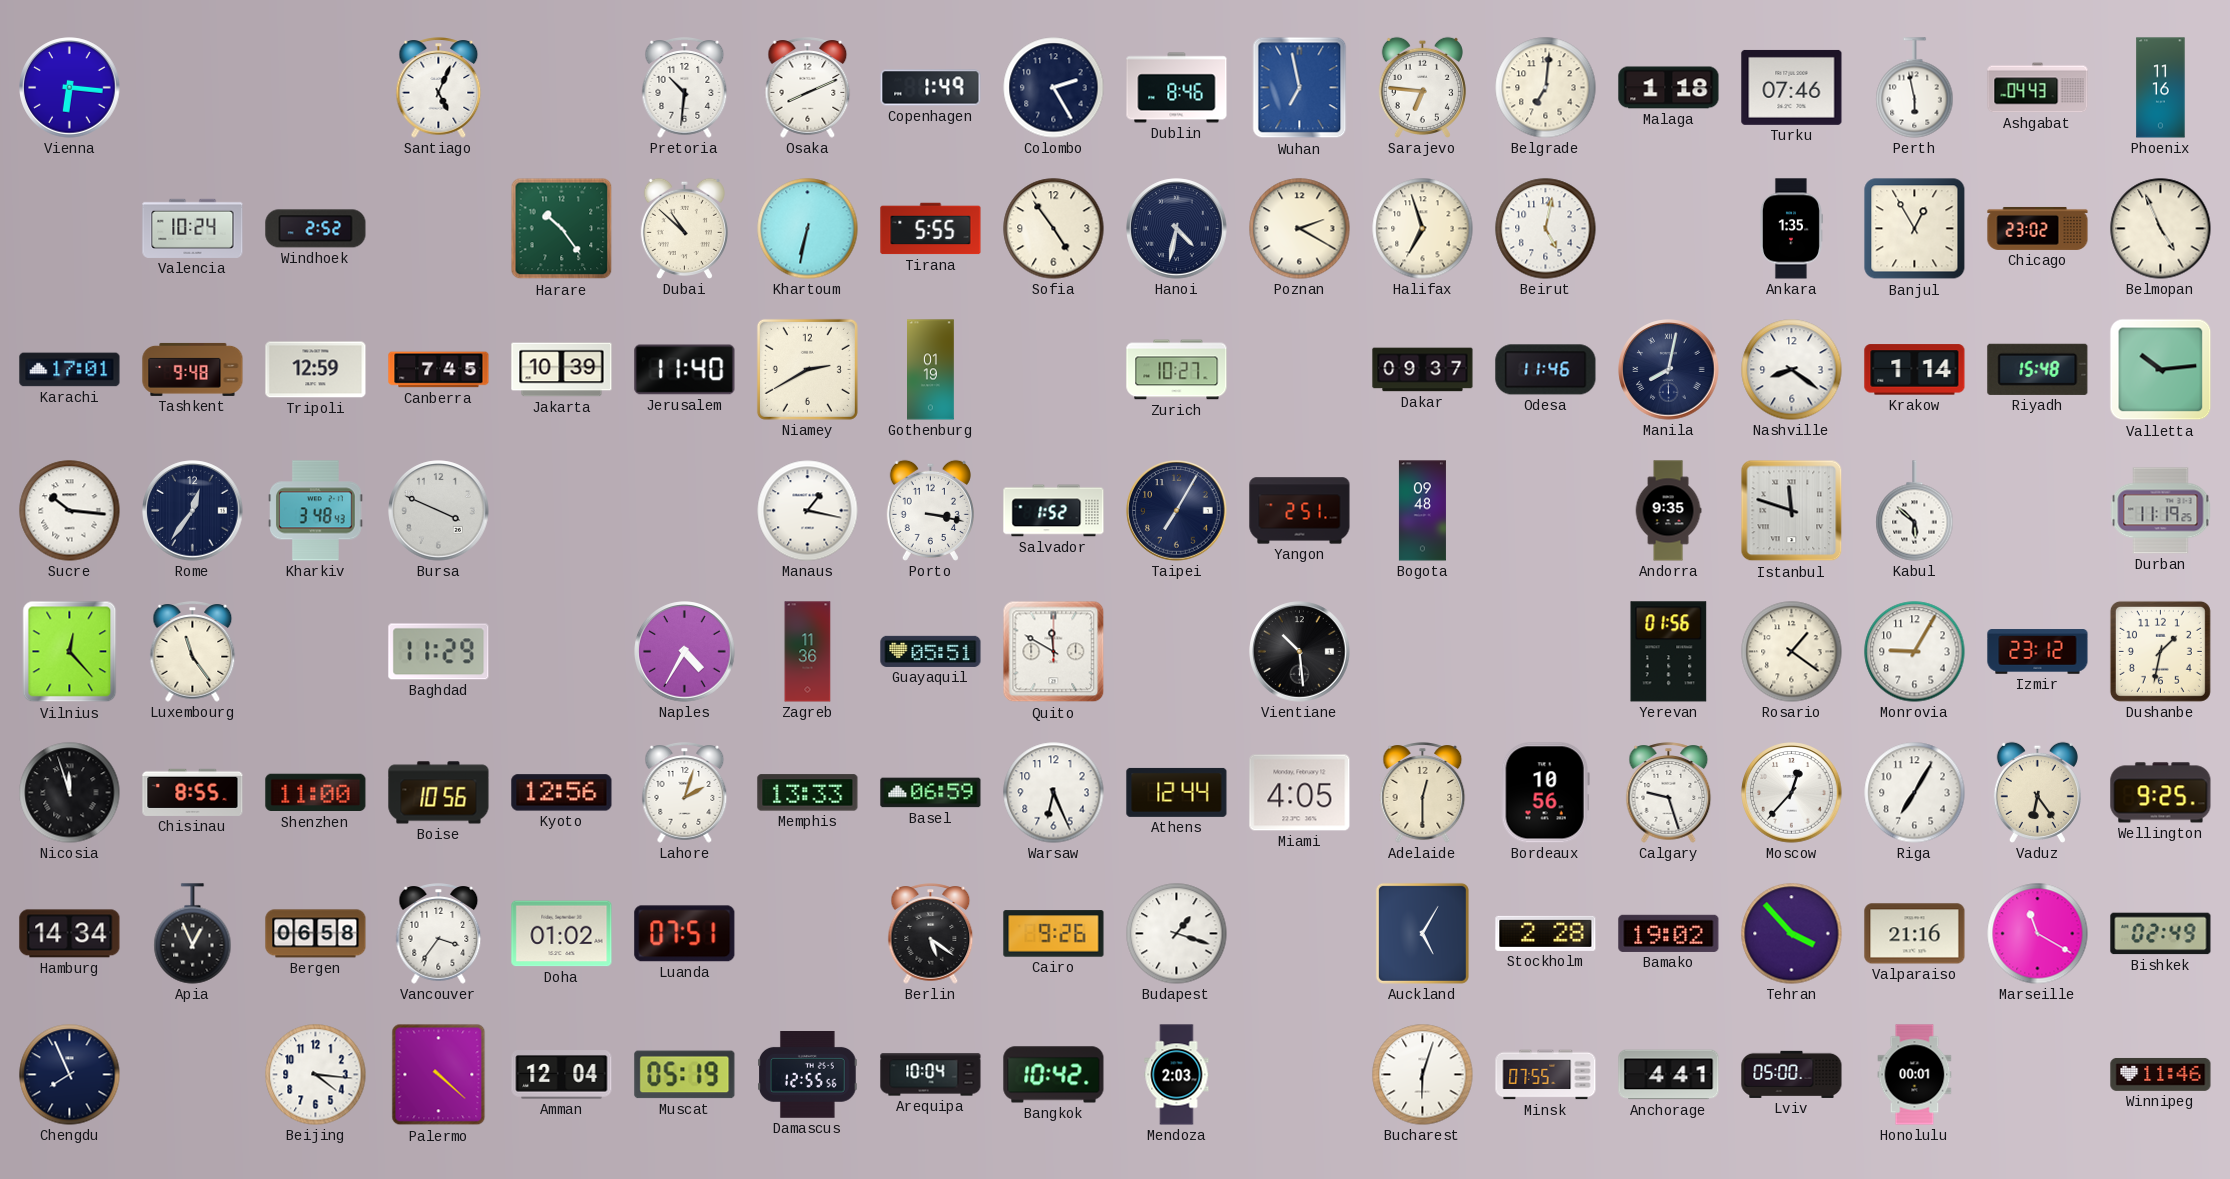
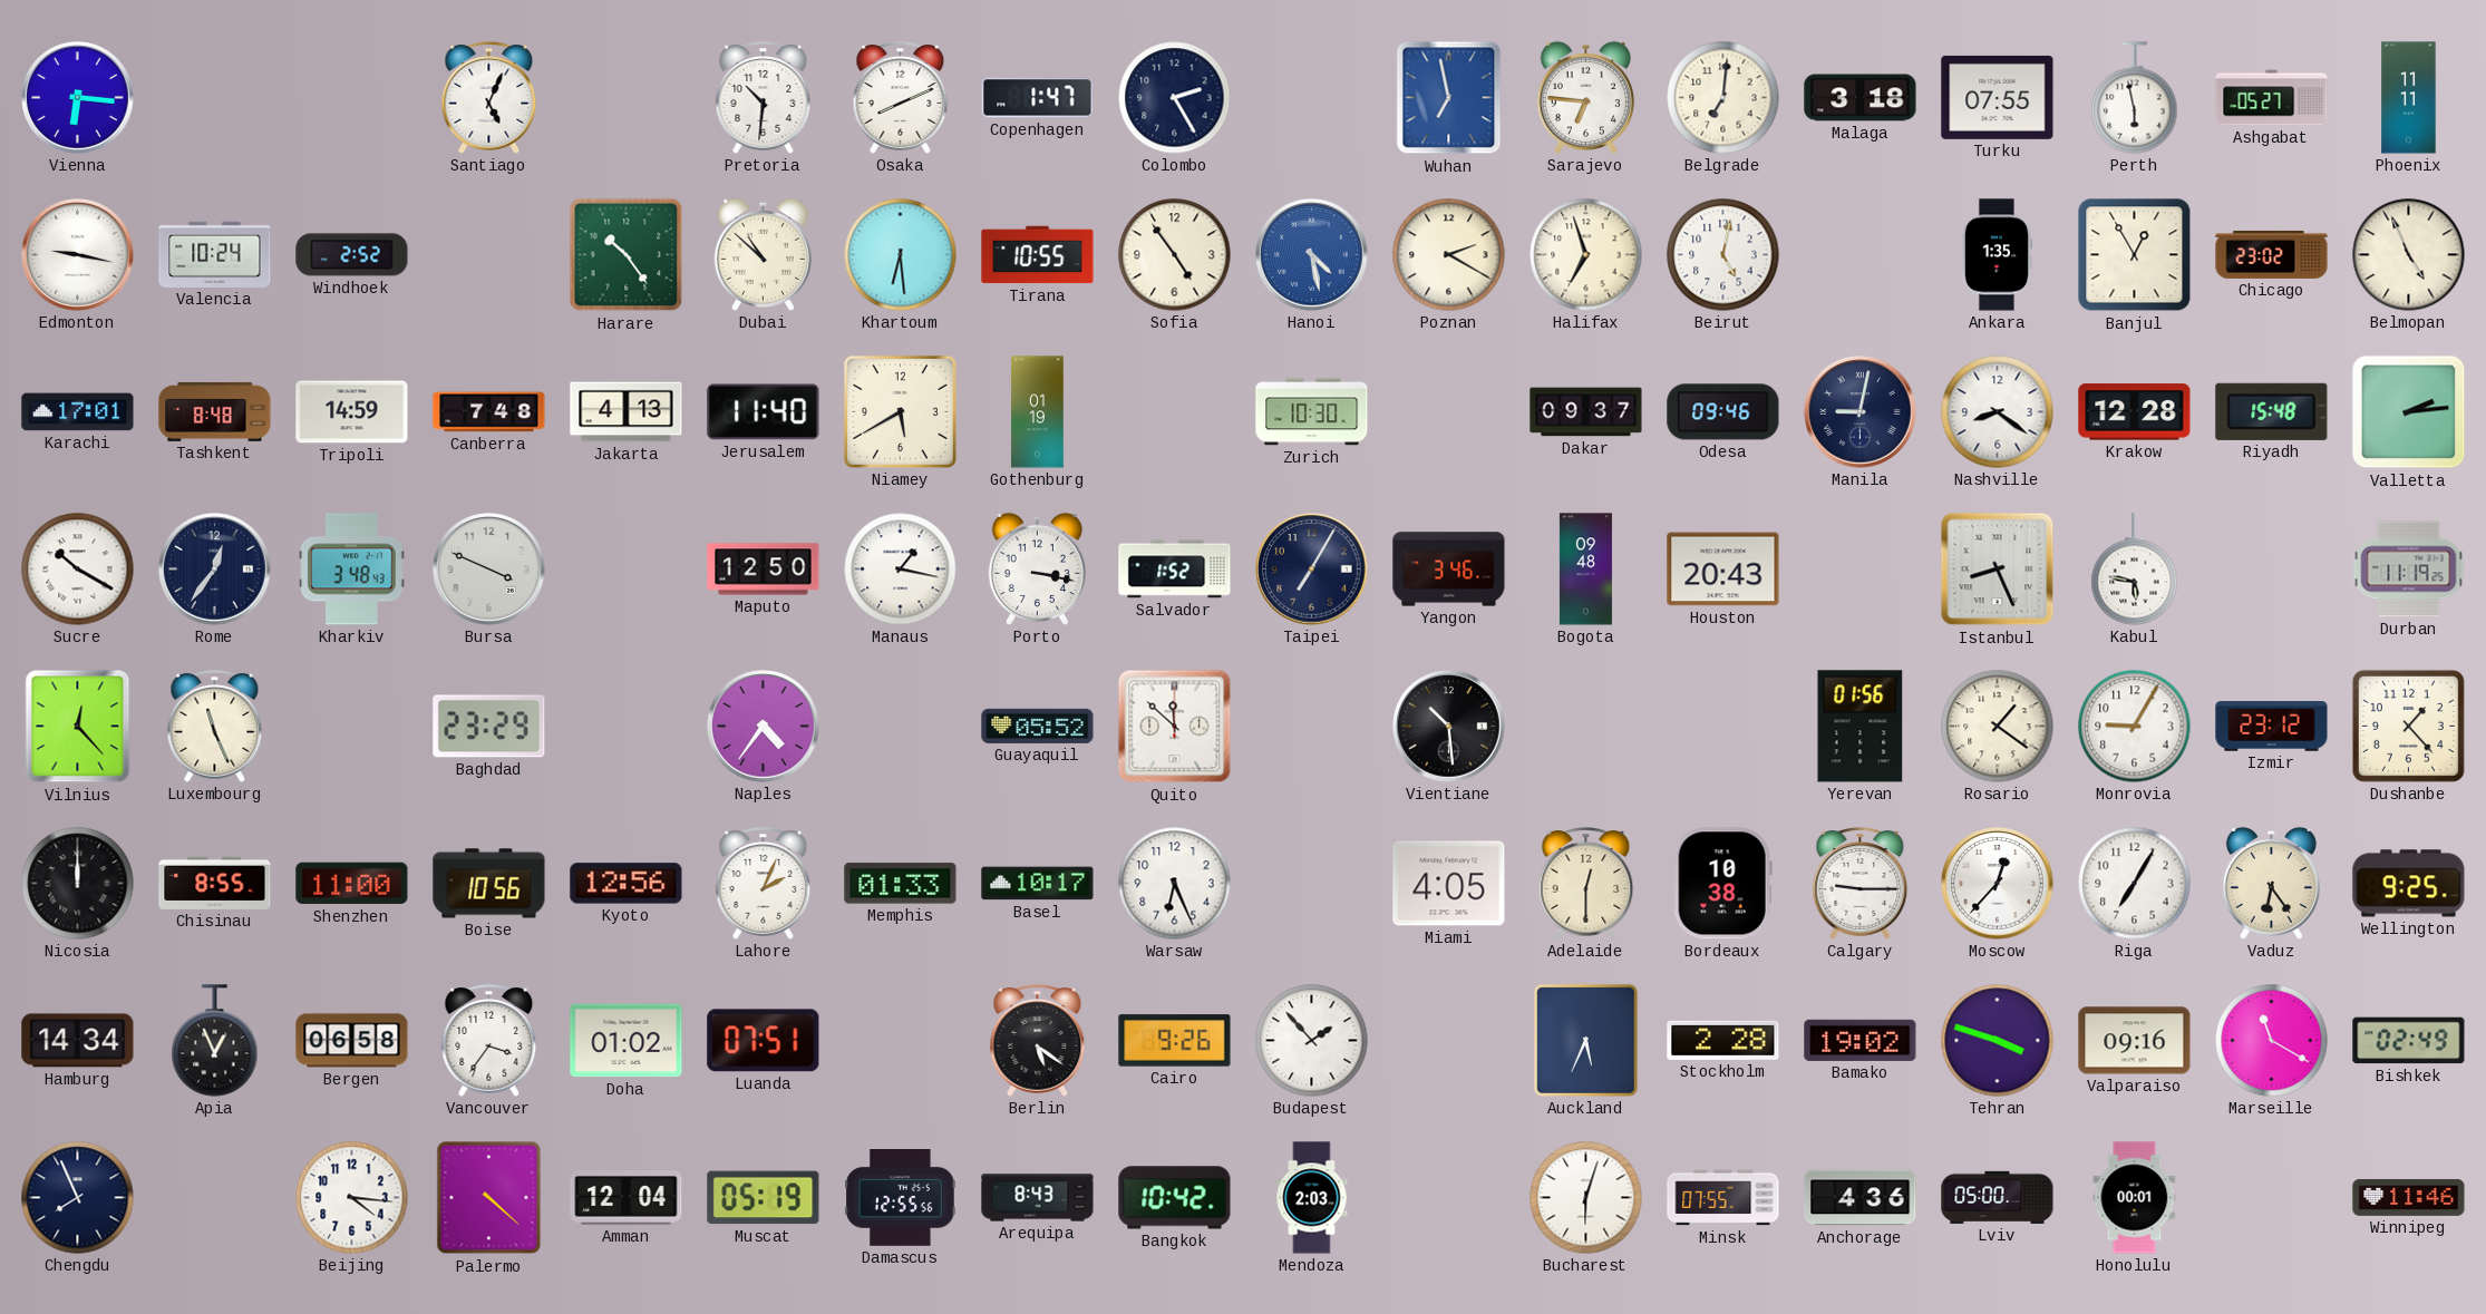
Copenhagen: 1:49 -> 1:47
Dublin: 8:46 -> none
Malaga: 1:18 -> 3:18
Turku: 07:46 -> 07:55
Ashgabat: 04:43 -> 05:27
Phoenix: 11:16 -> 11:11
Edmonton: none -> 9:17
Khartoum: 6:32 -> 6:29
Tirana: 5:55 -> 10:55
Hanoi: 4:32 -> 4:28
Hanoi dial: navy -> blue
Tashkent: 9:48 -> 8:48
Tripoli: 12:59 -> 14:59
Canberra: 7:45 -> 7:48
Jakarta: 10:39 -> 4:13
Niamey: 2:40 -> 5:40
Zurich: 10:27 -> 10:30
Odesa: 11:46 -> 09:46
Manila: 8:02 -> 9:02
Krakow: 1:14 -> 12:28
Valletta: 10:14 -> 2:14
Sucre: 10:16 -> 10:20
Maputo: none -> 12:50
Yangon: 2:51 -> 3:46
Houston: none -> 20:43
Andorra: 9:35 -> none
Istanbul: 11:48 -> 8:26
Kabul: 5:52 -> 5:47
Luxembourg: 11:24 -> 11:26
Baghdad: 11:29 -> 23:29
Naples: 4:35 -> 4:36
Zagreb: 11:36 -> none
Guayaquil: 05:51 -> 05:52
Quito: 11:50 -> 11:52
Dushanbe: 1:32 -> 1:23
Nicosia: 11:57 -> 12:00
Lahore: 2:03 -> 2:04
Memphis: 13:33 -> 01:33
Basel: 06:59 -> 10:17
Athens: 12:44 -> none
Bordeaux: 10:56 -> 10:38
Calgary: 9:27 -> 9:15
Budapest: 1:18 -> 1:53
Auckland: 5:05 -> 5:34
Tehran: 3:53 -> 3:48
Valparaiso: 21:16 -> 09:16
Arequipa: 10:04 -> 8:43
Anchorage: 4:41 -> 4:36
